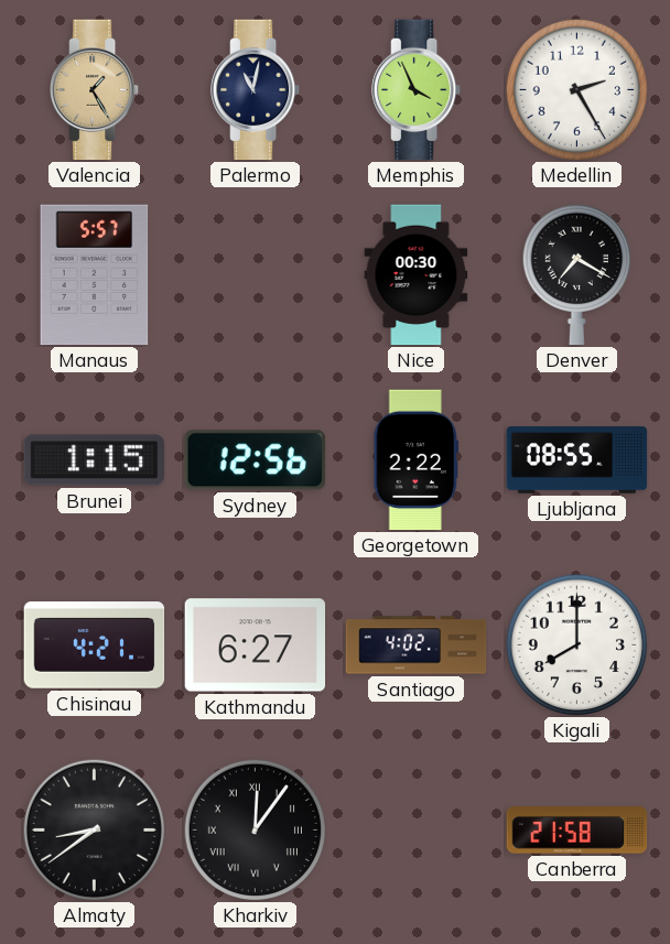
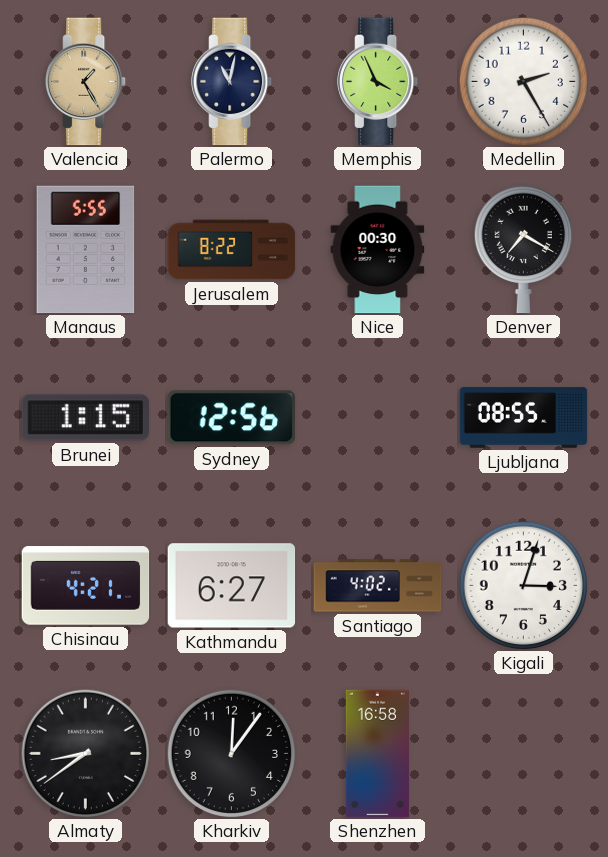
Manaus: 5:57 -> 5:55
Jerusalem: none -> 8:22
Georgetown: 2:22 -> none
Kigali: 8:00 -> 3:03
Kharkiv numerals: Roman -> Arabic
Shenzhen: none -> 16:58
Canberra: 21:58 -> none
